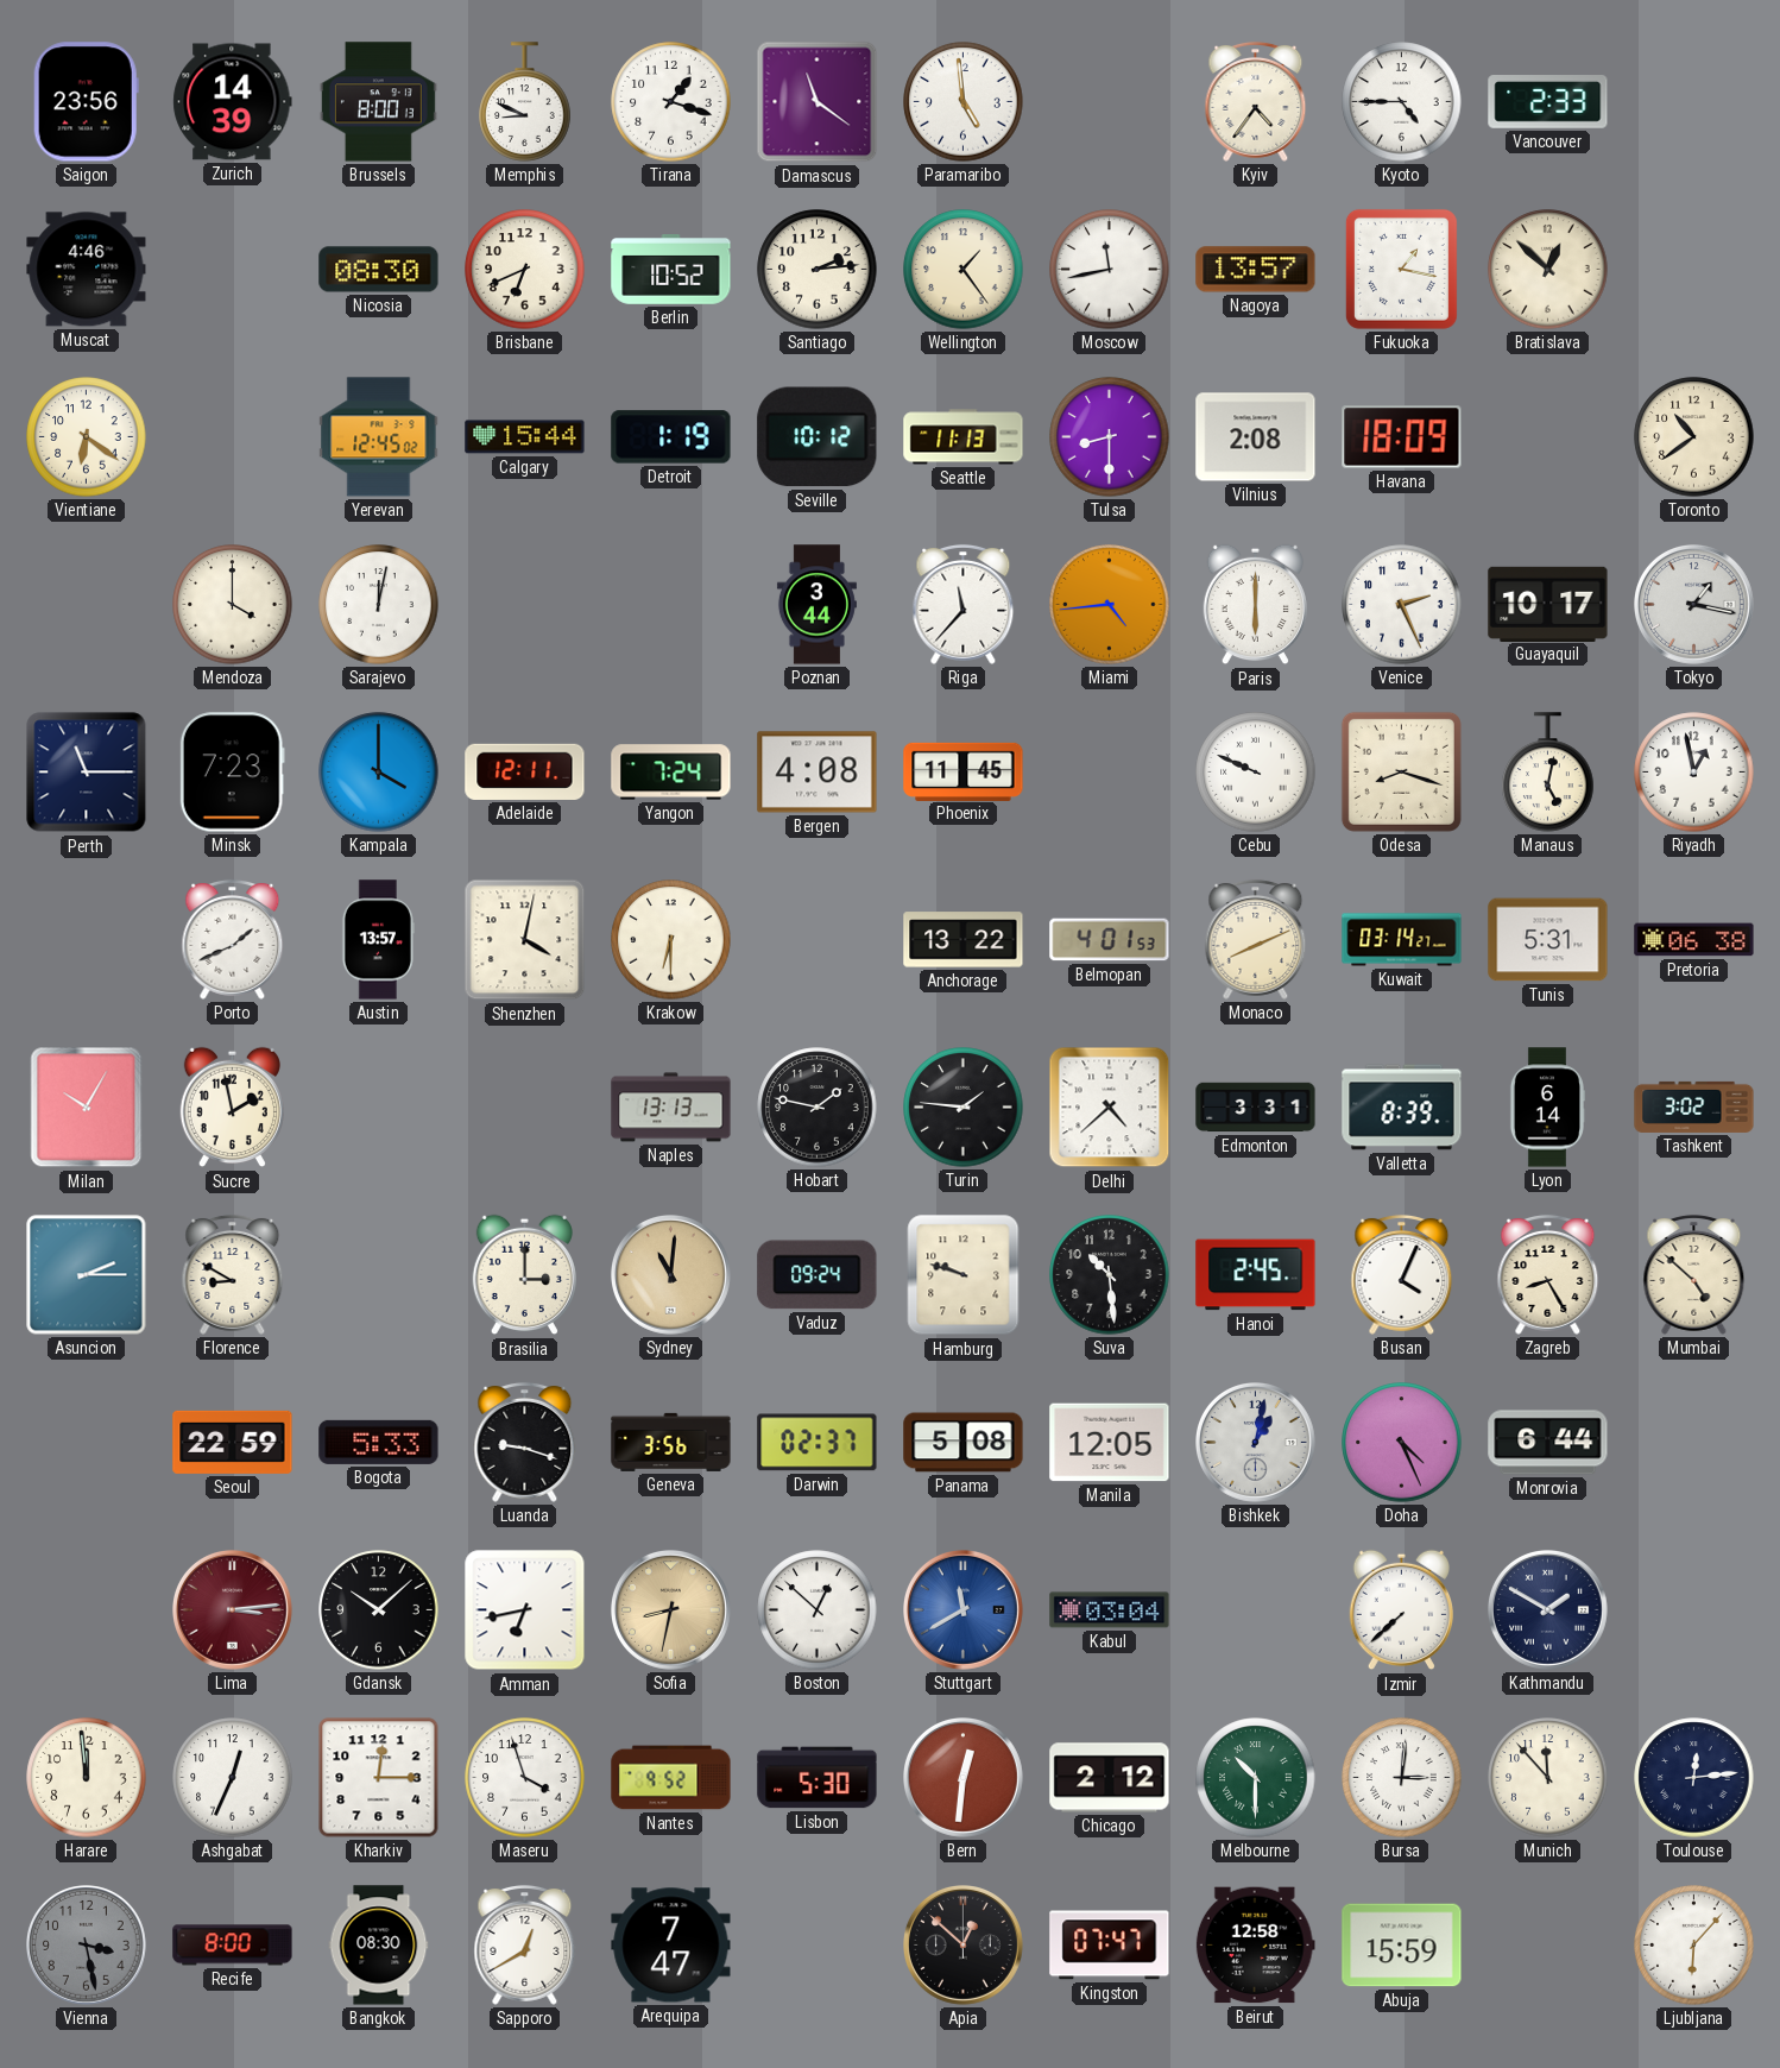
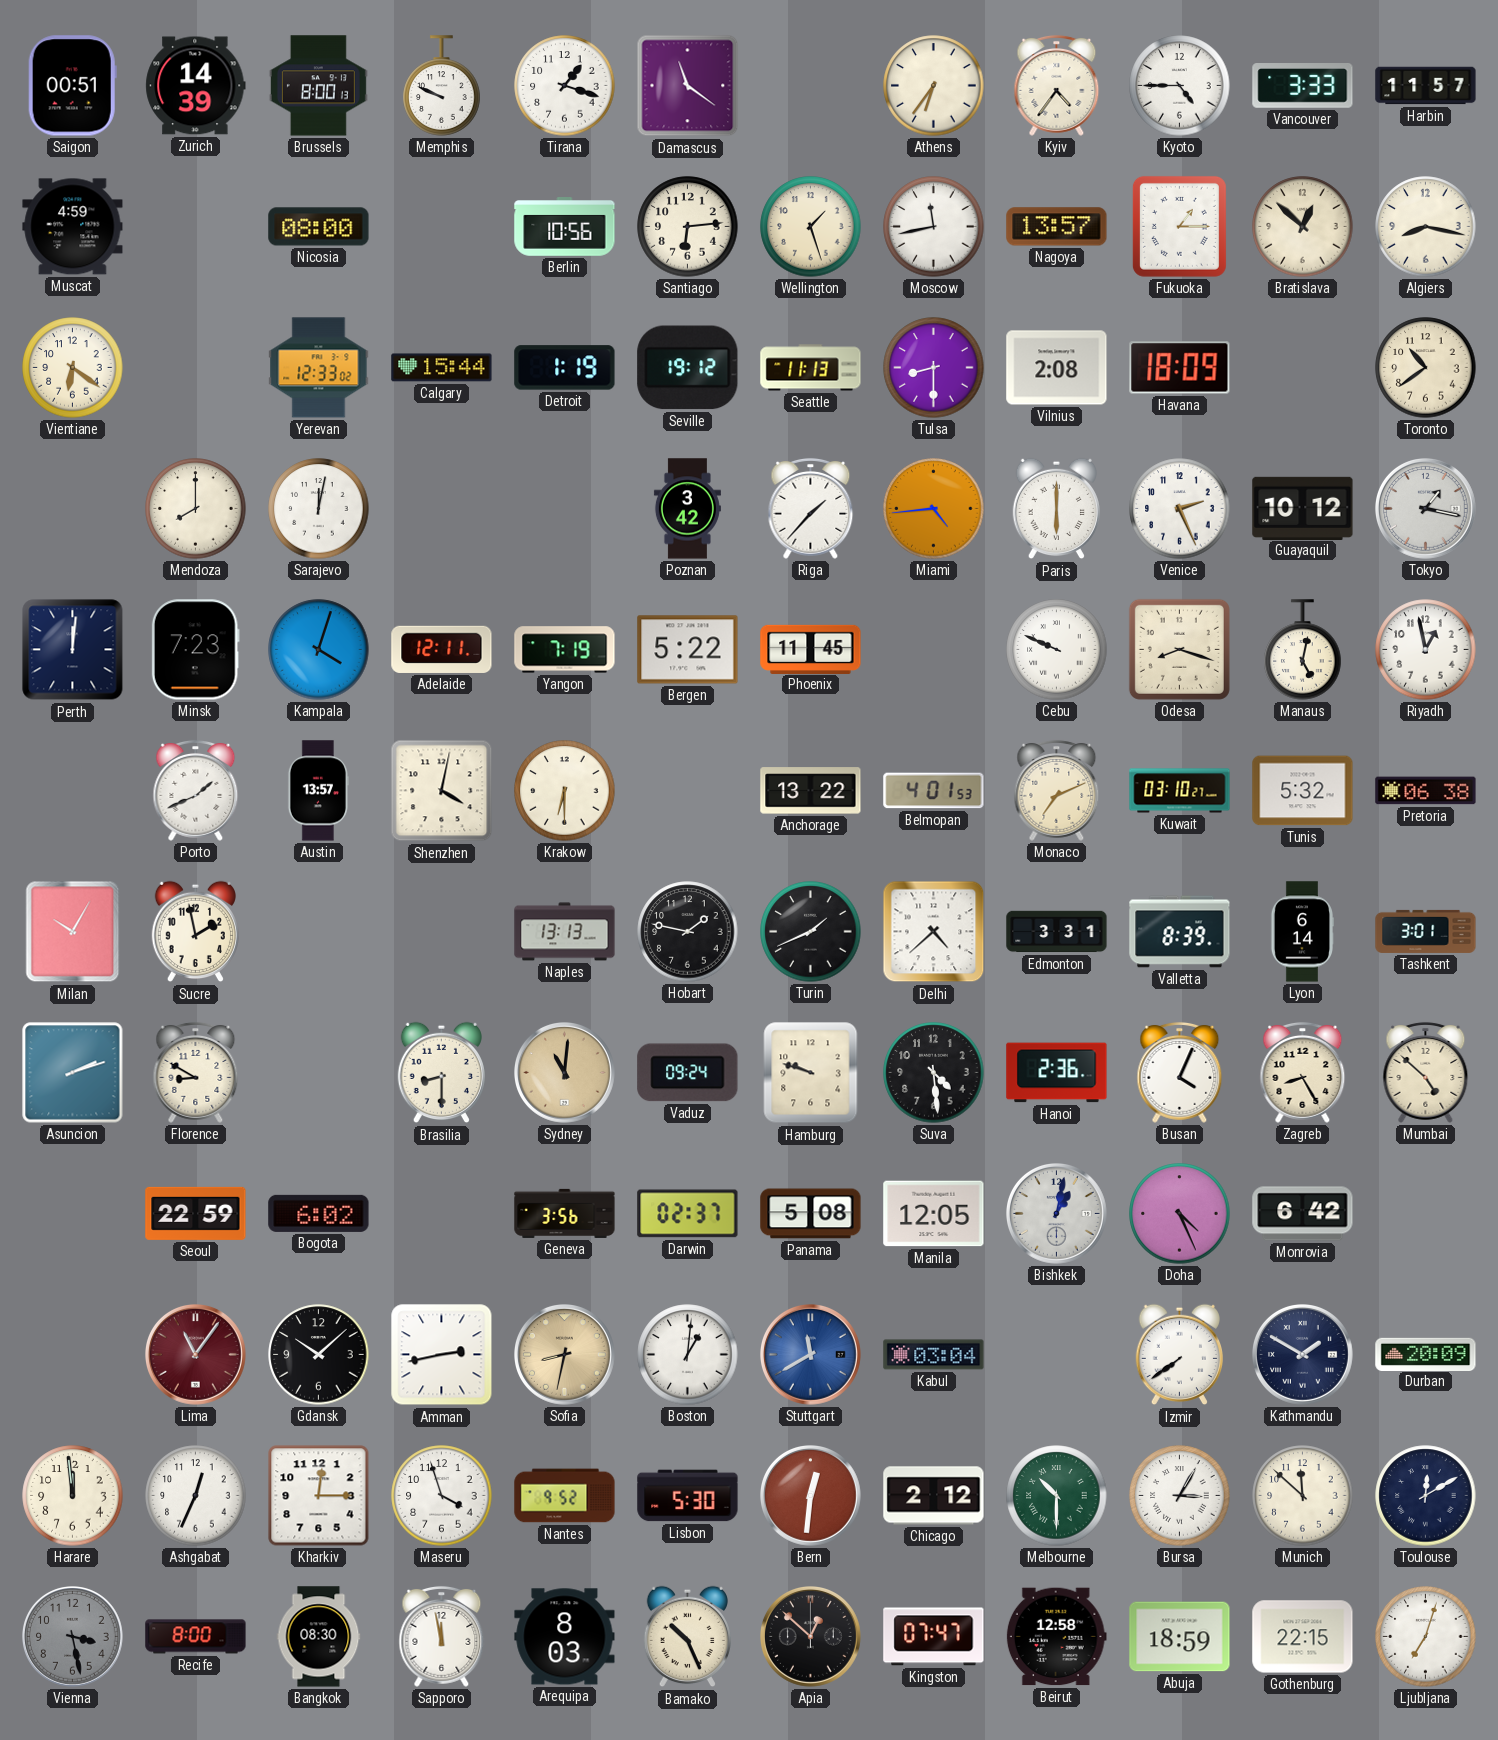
Saigon: 23:56 -> 00:51
Memphis: 8:49 -> 9:49
Paramaribo: 4:59 -> none
Athens: none -> 6:36
Vancouver: 2:33 -> 3:33
Harbin: none -> 11:57
Muscat: 4:46 -> 4:59
Nicosia: 08:30 -> 08:00
Brisbane: 6:41 -> none
Berlin: 10:52 -> 10:56
Santiago: 2:14 -> 6:14
Wellington: 1:24 -> 1:27
Fukuoka: 1:17 -> 1:15
Algiers: none -> 8:17
Yerevan: 12:45 -> 12:33
Seville: 10:12 -> 19:12
Mendoza: 4:00 -> 8:00
Poznan: 3:44 -> 3:42
Riga: 11:37 -> 1:37
Guayaquil: 10:17 -> 10:12
Perth: 11:15 -> 12:01
Kampala: 4:00 -> 4:03
Yangon: 7:24 -> 7:19
Bergen: 4:08 -> 5:22
Monaco: 8:11 -> 7:11
Kuwait: 03:14 -> 03:10
Tunis: 5:31 -> 5:32
Turin: 1:46 -> 1:41
Tashkent: 3:02 -> 3:01
Asuncion: 2:15 -> 2:12
Brasilia: 3:00 -> 8:30
Suva: 10:29 -> 4:29
Hanoi: 2:45 -> 2:36
Bogota: 5:33 -> 6:02
Luanda: 9:18 -> none
Monrovia: 6:44 -> 6:42
Lima: 3:14 -> 11:06
Amman: 6:43 -> 2:43
Boston: 12:52 -> 1:01
Izmir: 7:38 -> 7:39
Durban: none -> 20:09
Bursa: 3:01 -> 3:05
Munich: 11:53 -> 11:52
Toulouse: 12:14 -> 12:10
Sapporo: 12:40 -> 11:58
Arequipa: 7:47 -> 8:03
Bamako: none -> 10:26
Abuja: 15:59 -> 18:59
Gothenburg: none -> 22:15
Ljubljana: 6:07 -> 7:03
